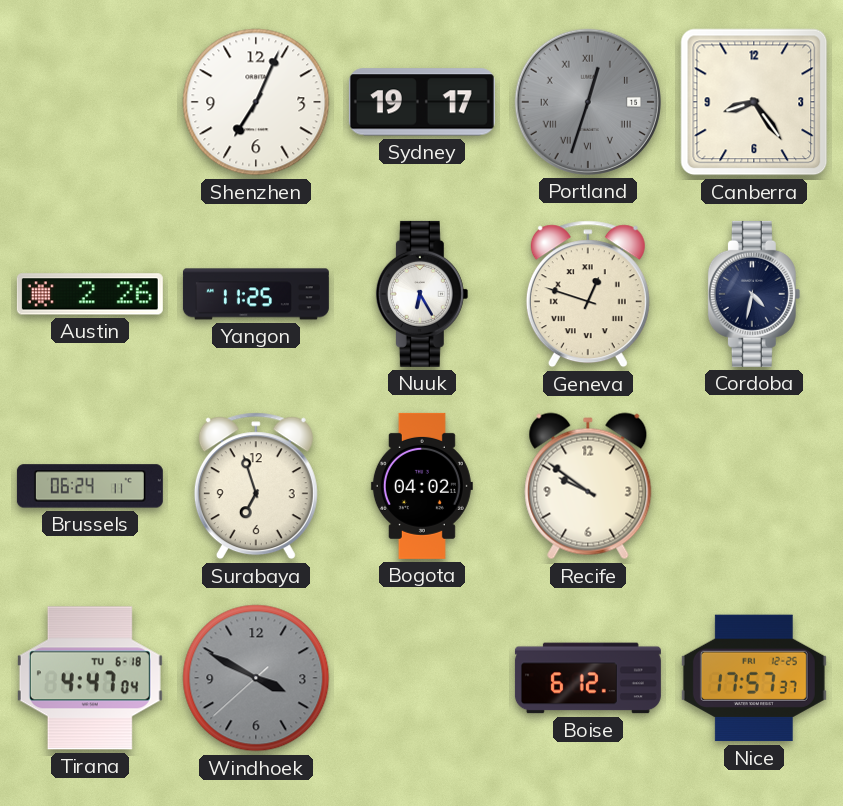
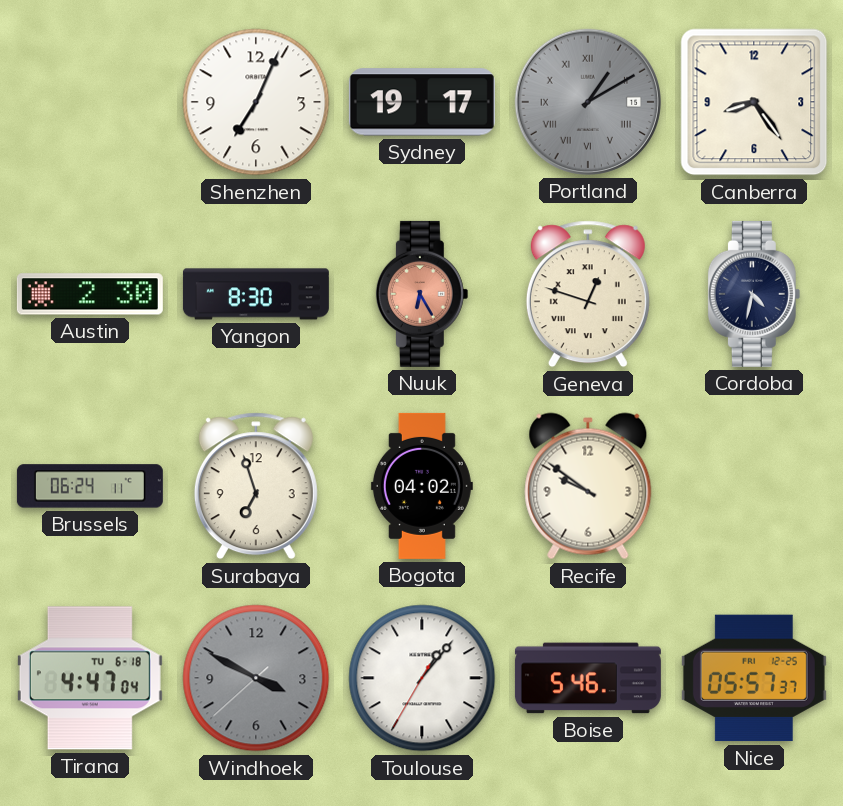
Portland: 12:33 -> 1:10
Austin: 2:26 -> 2:30
Yangon: 11:25 -> 8:30
Nuuk dial: white -> salmon
Toulouse: none -> 1:06
Boise: 6:12 -> 5:46
Nice: 17:57 -> 05:57
